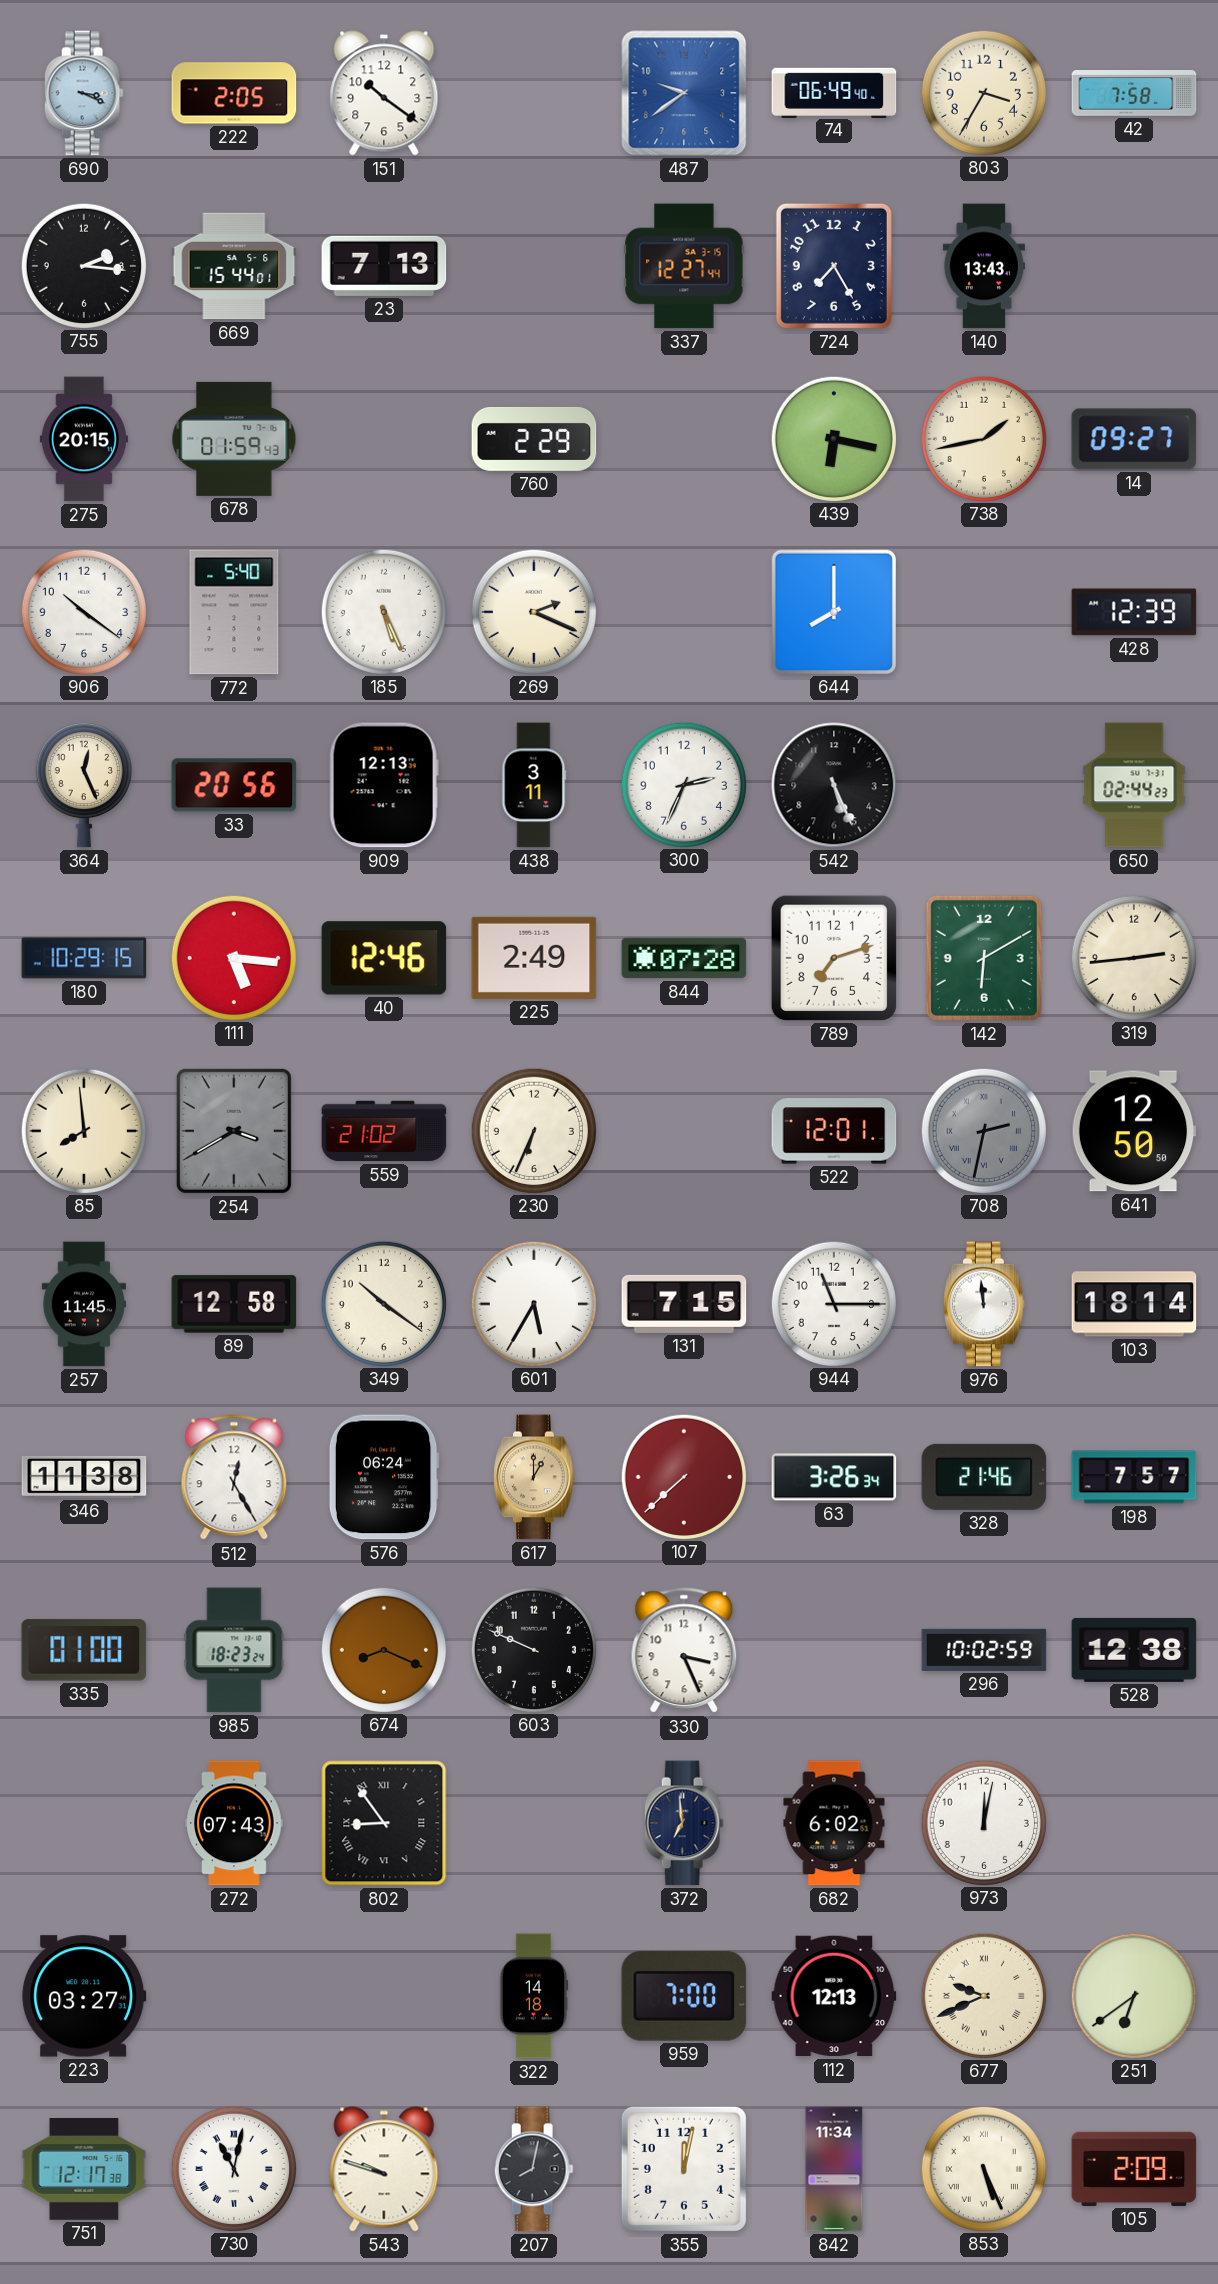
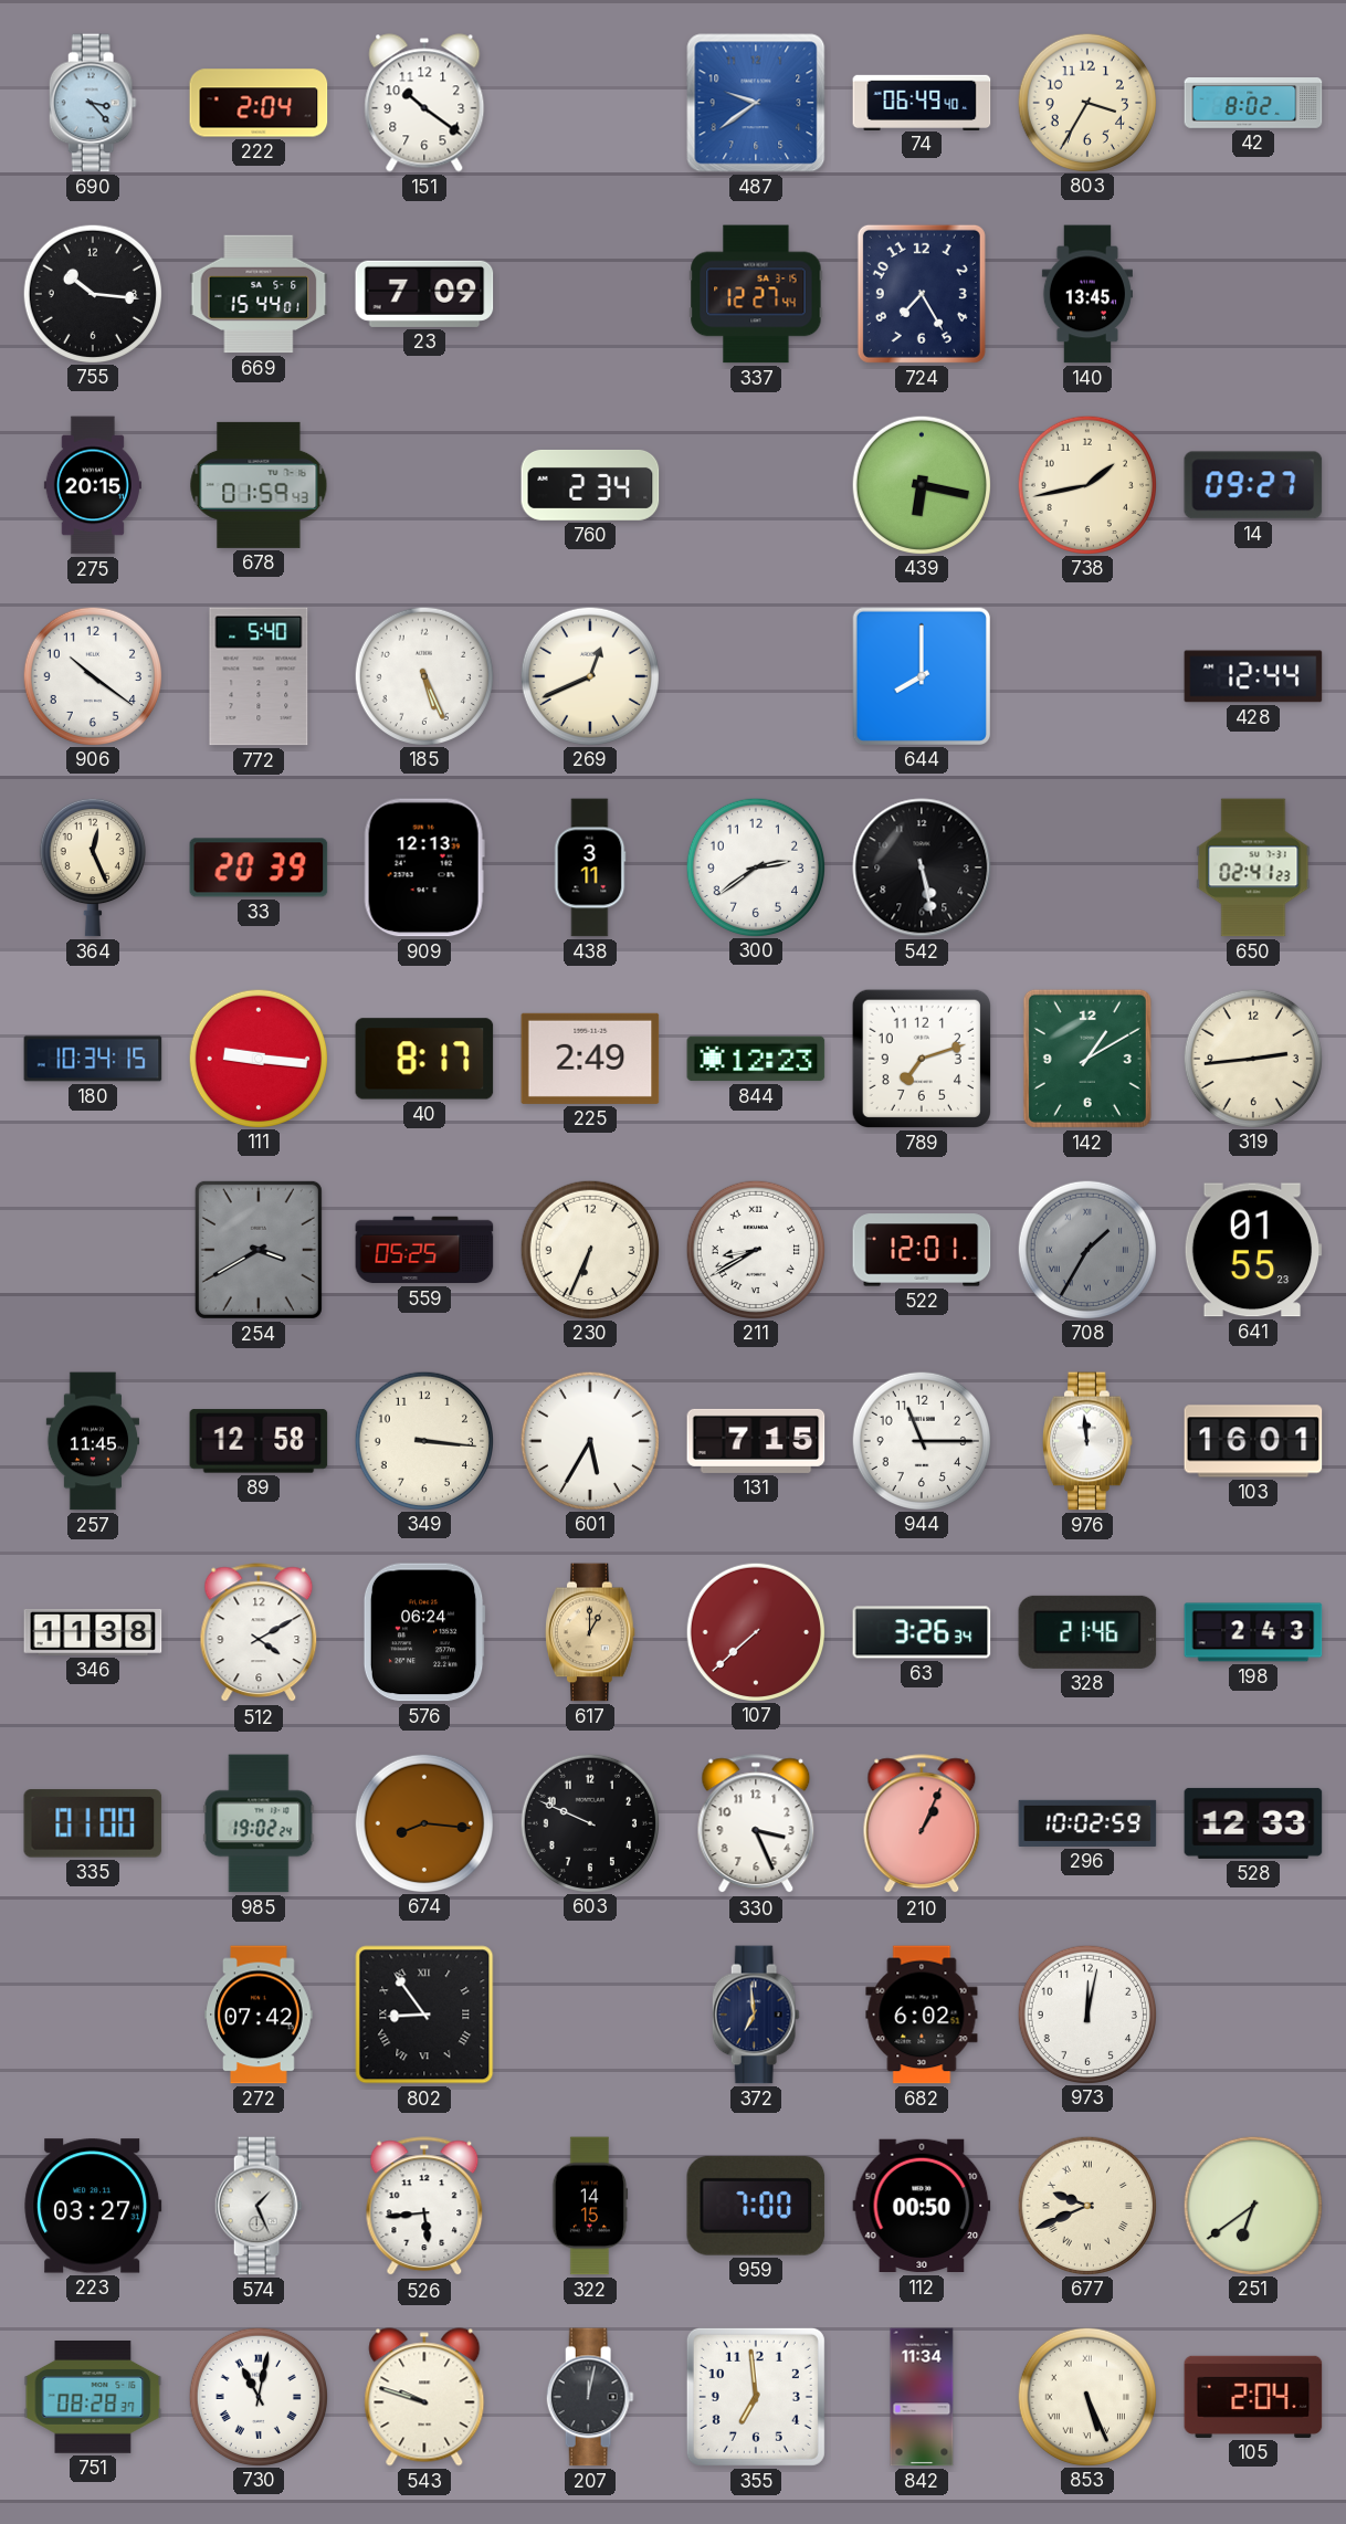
690: 3:19 -> 3:23
222: 2:05 -> 2:04
42: 7:58 -> 8:02
755: 2:16 -> 10:16
23: 7:13 -> 7:09
140: 13:43 -> 13:45
760: 2:29 -> 2:34
269: 2:19 -> 12:41
428: 12:39 -> 12:44
33: 20:56 -> 20:39
300: 2:34 -> 2:39
542: 5:26 -> 5:28
650: 02:44 -> 02:41
180: 10:29 -> 10:34
111: 5:16 -> 9:16
40: 12:46 -> 8:17
844: 07:28 -> 12:23
142: 6:10 -> 1:10
85: 7:59 -> none
559: 21:02 -> 05:25
211: none -> 8:40
708: 2:32 -> 1:35
641: 12:50 -> 01:55
349: 10:21 -> 3:16
103: 18:14 -> 16:01
512: 12:25 -> 4:10
198: 7:57 -> 2:43
985: 18:23 -> 19:02
674: 8:19 -> 8:16
210: none -> 1:04
528: 12:38 -> 12:33
272: 07:43 -> 07:42
574: none -> 1:26
526: none -> 5:44
322: 14:18 -> 14:15
112: 12:13 -> 00:50
751: 12:17 -> 08:28
207: 8:02 -> 12:02
355: 12:02 -> 6:59
105: 2:09 -> 2:04
